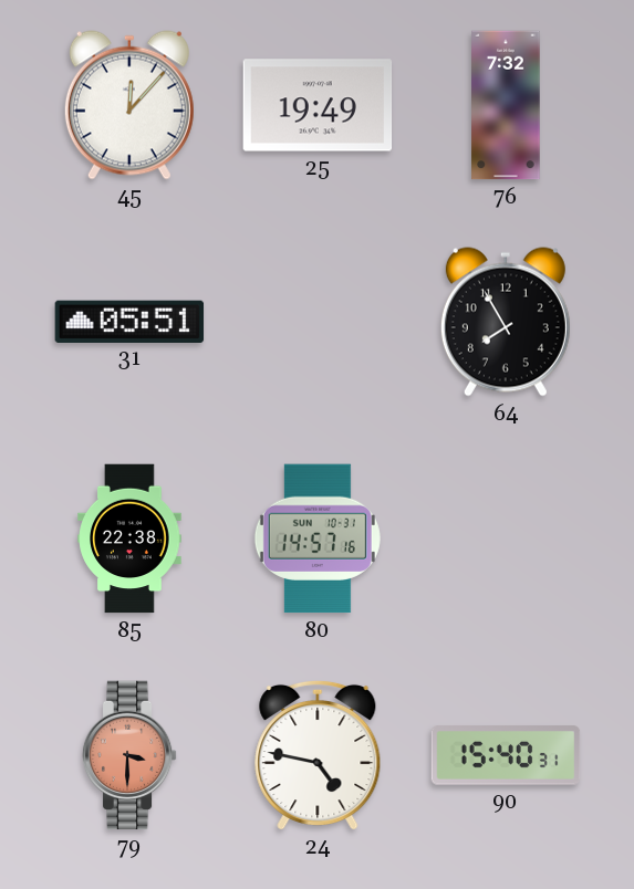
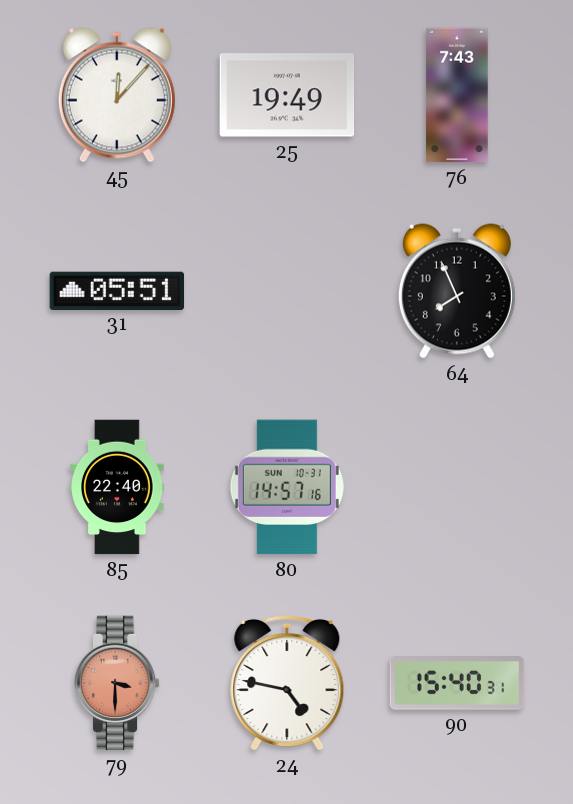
76: 7:32 -> 7:43
64: 7:55 -> 7:56
85: 22:38 -> 22:40
